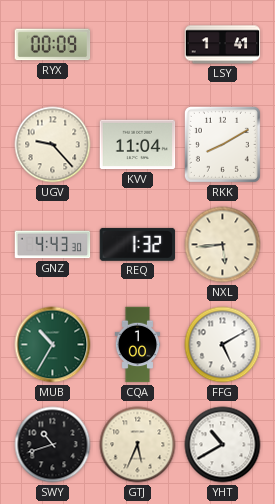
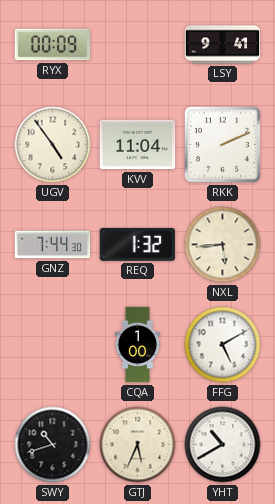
LSY: 1:41 -> 9:41
UGV: 9:23 -> 4:54
RKK: 8:10 -> 2:11
GNZ: 4:43 -> 7:44
MUB: 10:35 -> none
